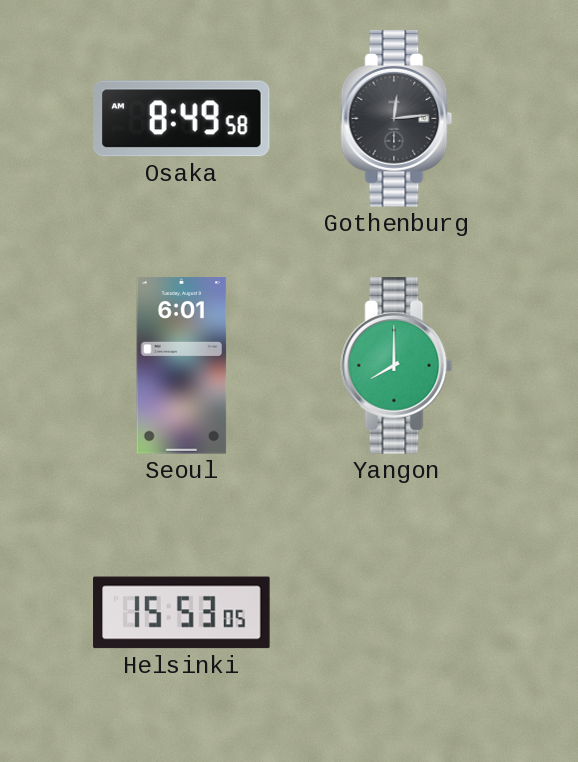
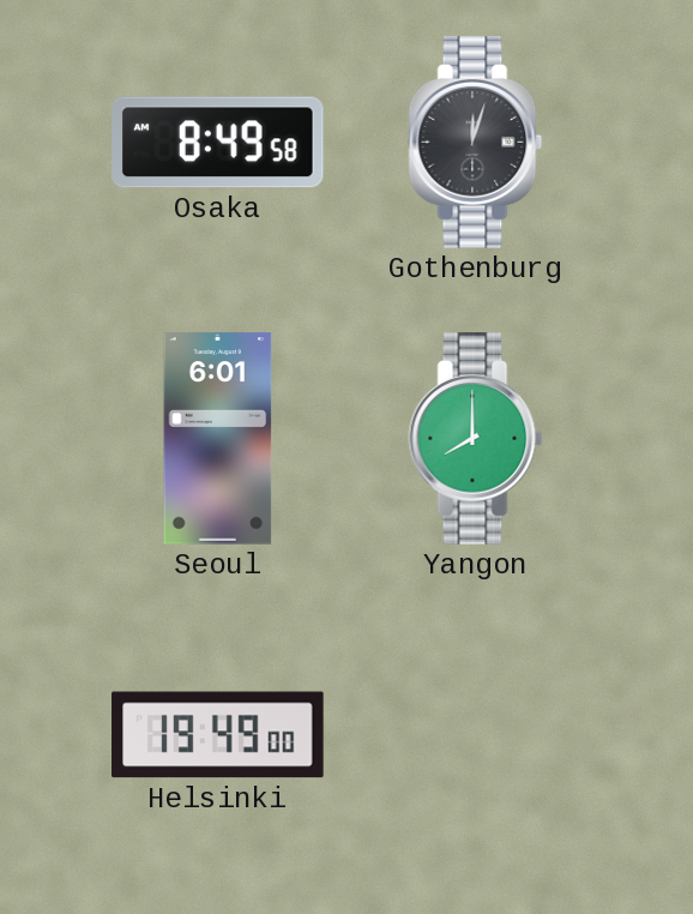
Gothenburg: 12:14 -> 12:03
Helsinki: 15:53 -> 19:49
